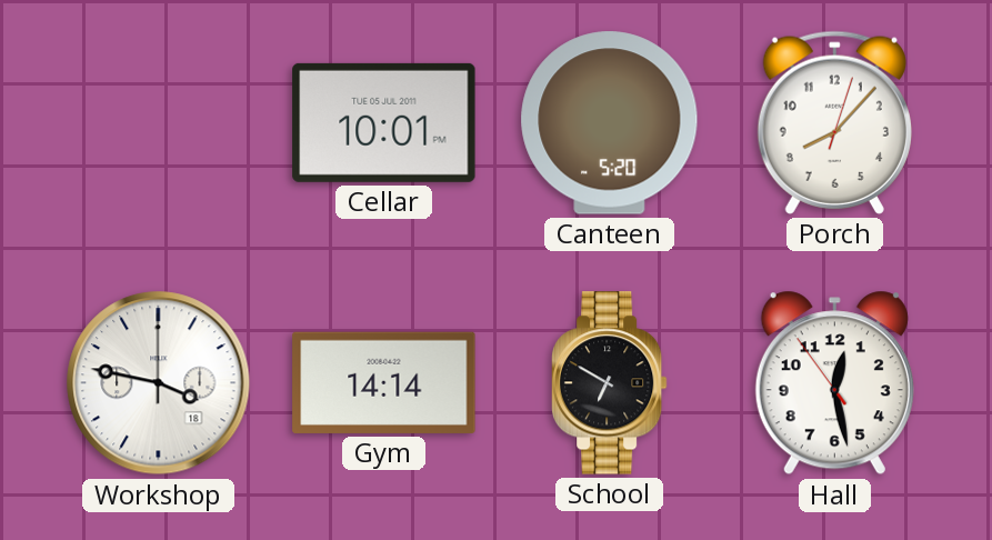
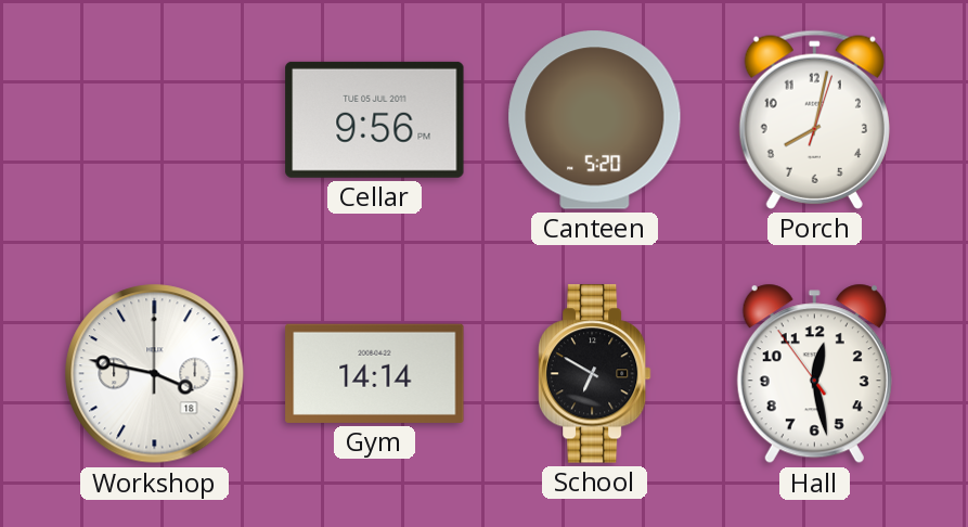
Cellar: 10:01 -> 9:56
Porch: 8:07 -> 8:02
